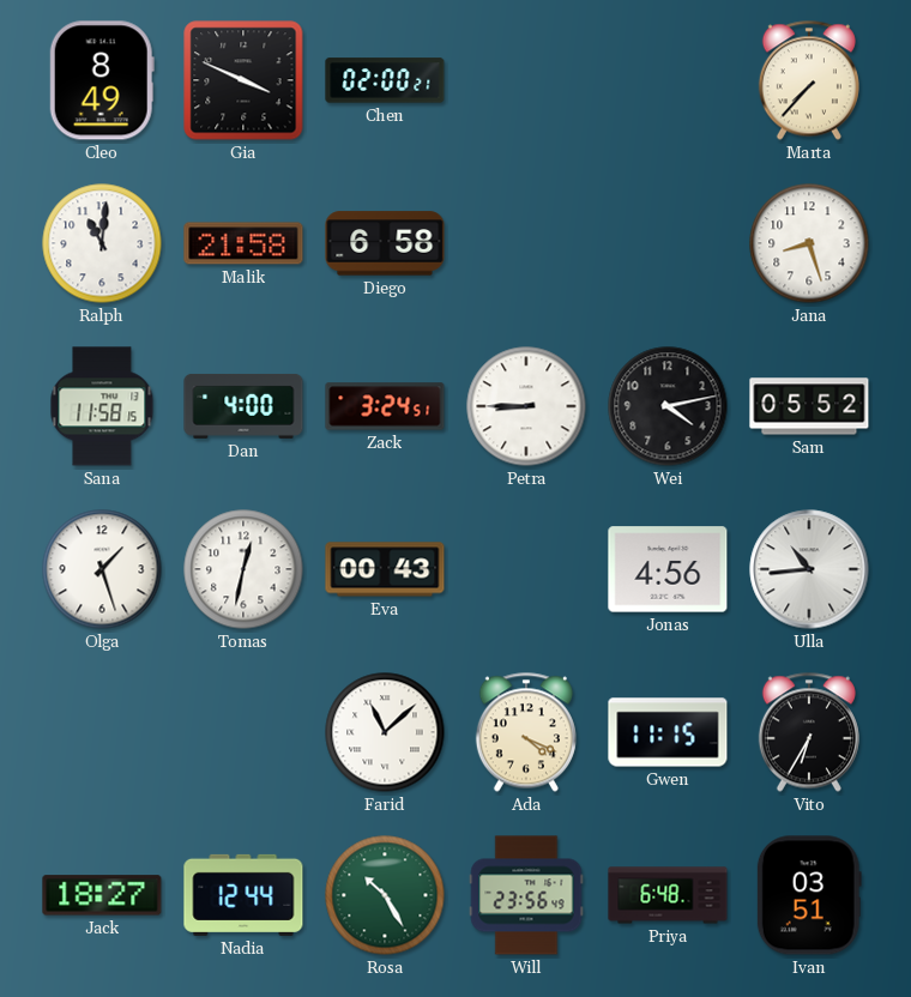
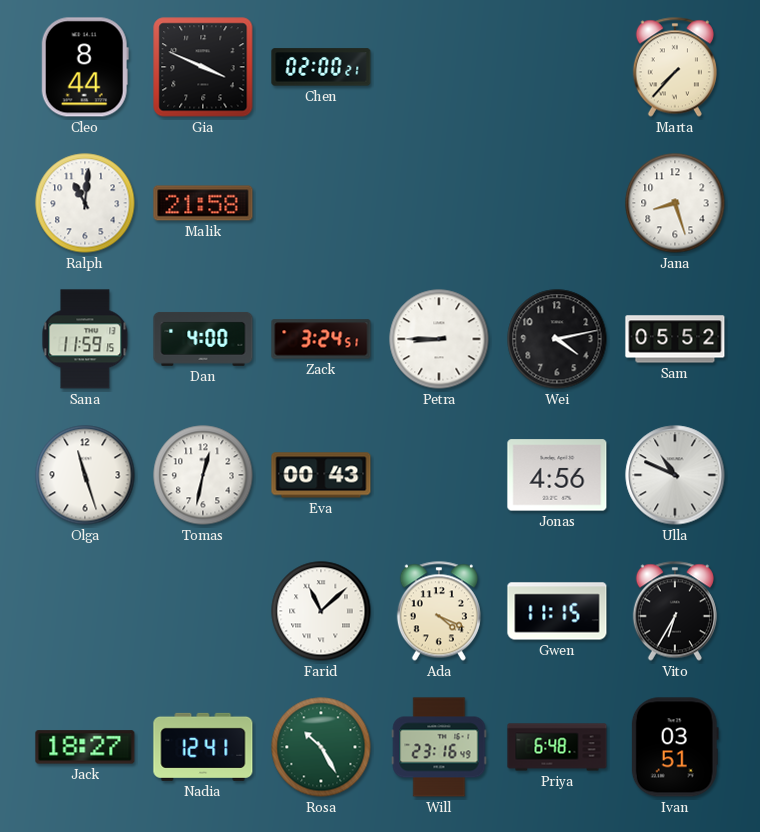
Cleo: 8:49 -> 8:44
Diego: 6:58 -> none
Sana: 11:58 -> 11:59
Olga: 1:27 -> 11:27
Ulla: 10:44 -> 10:49
Nadia: 12:44 -> 12:41
Will: 23:56 -> 23:16
